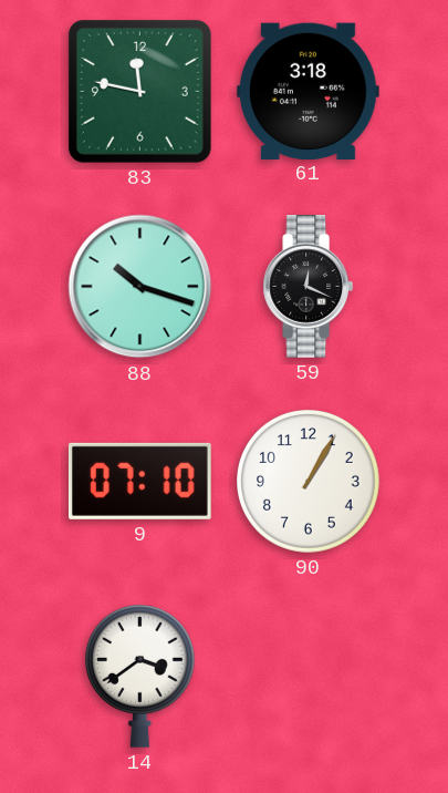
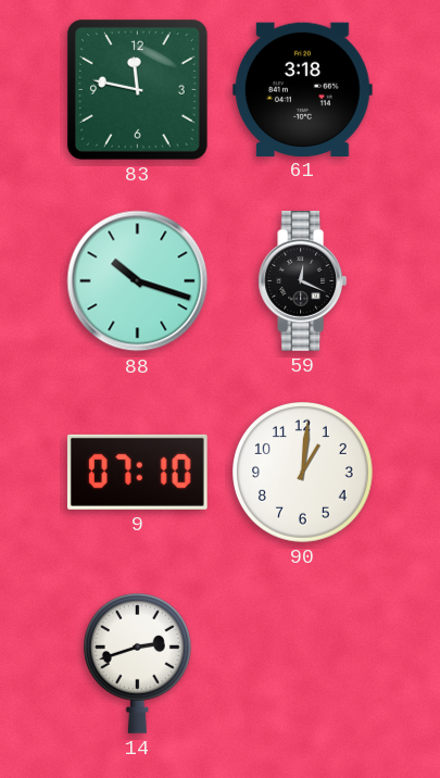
90: 1:05 -> 1:01
14: 3:39 -> 2:42
